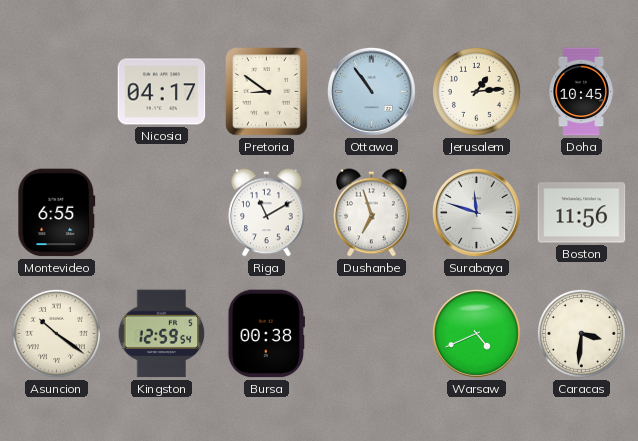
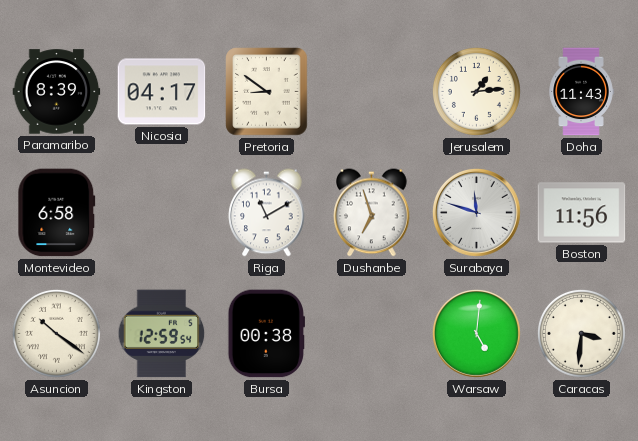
Paramaribo: none -> 8:39
Ottawa: 10:54 -> none
Doha: 10:45 -> 11:43
Montevideo: 6:55 -> 6:58
Warsaw: 4:41 -> 5:01
